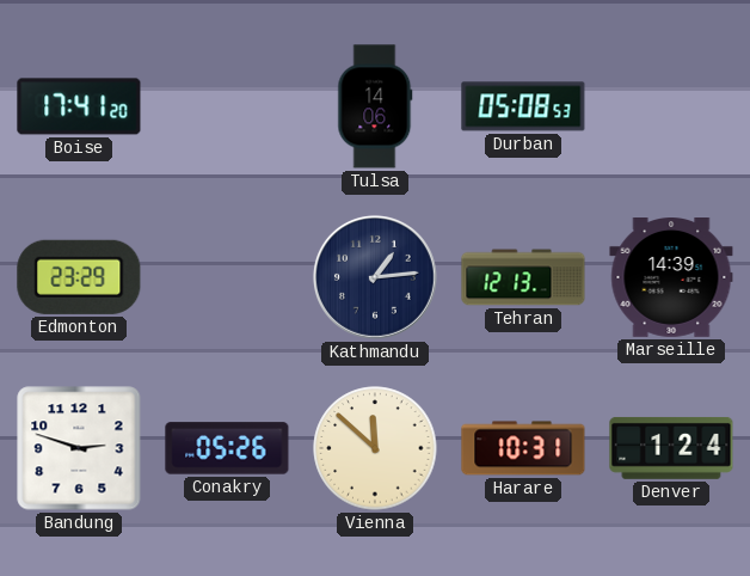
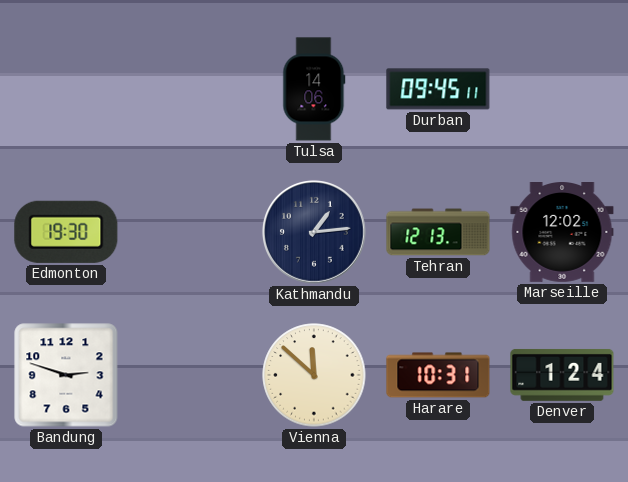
Boise: 17:41 -> none
Durban: 05:08 -> 09:45
Edmonton: 23:29 -> 19:30
Marseille: 14:39 -> 12:02
Conakry: 05:26 -> none
